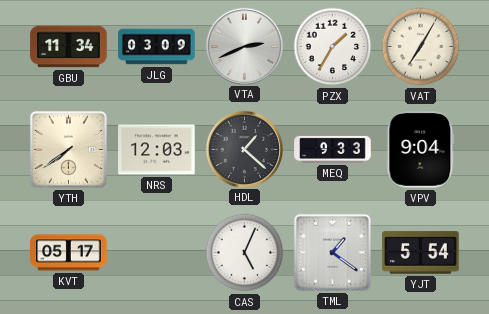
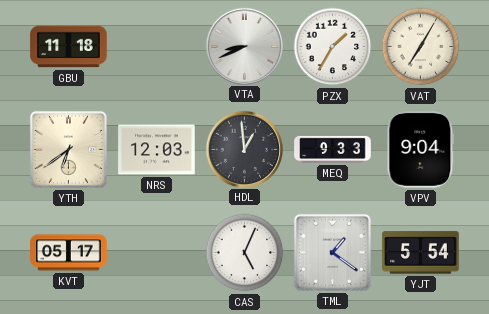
GBU: 11:34 -> 11:18
JLG: 03:09 -> none
VTA: 2:41 -> 8:41
YTH: 7:39 -> 6:39
HDL: 1:22 -> 12:59
